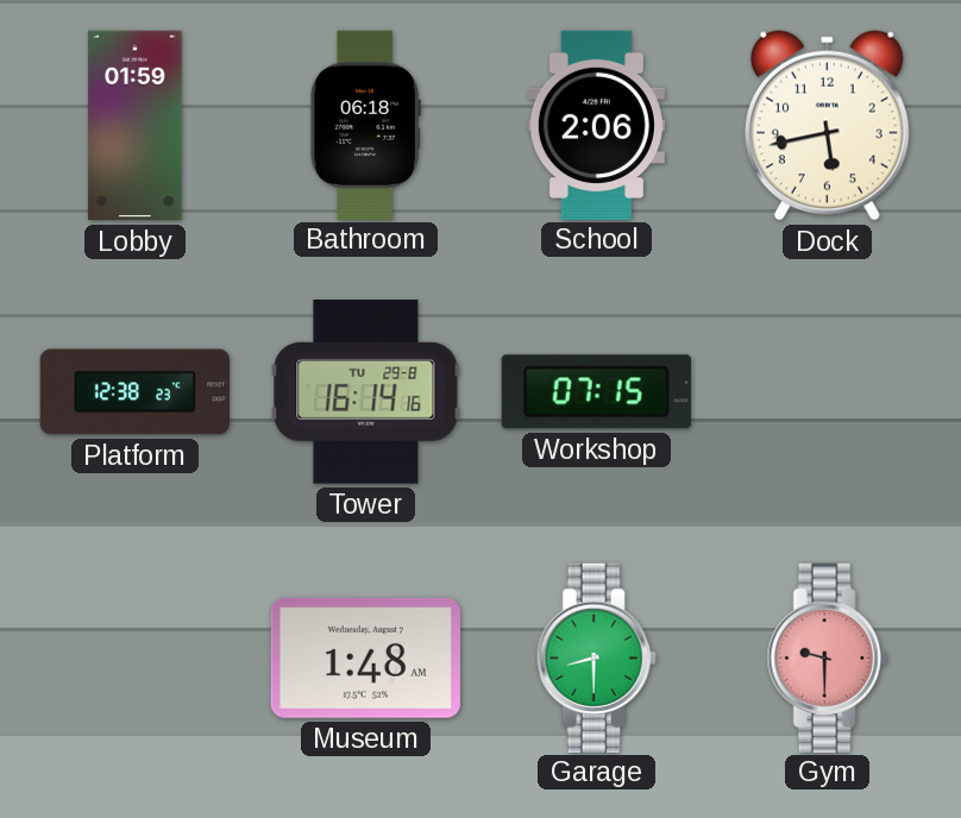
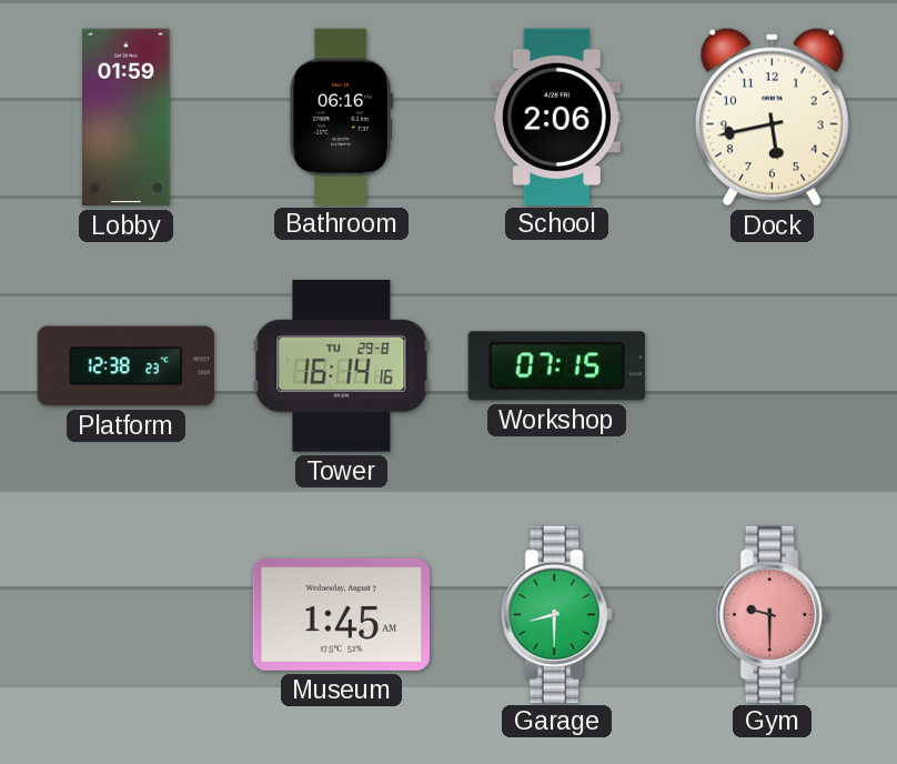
Bathroom: 06:18 -> 06:16
Museum: 1:48 -> 1:45
